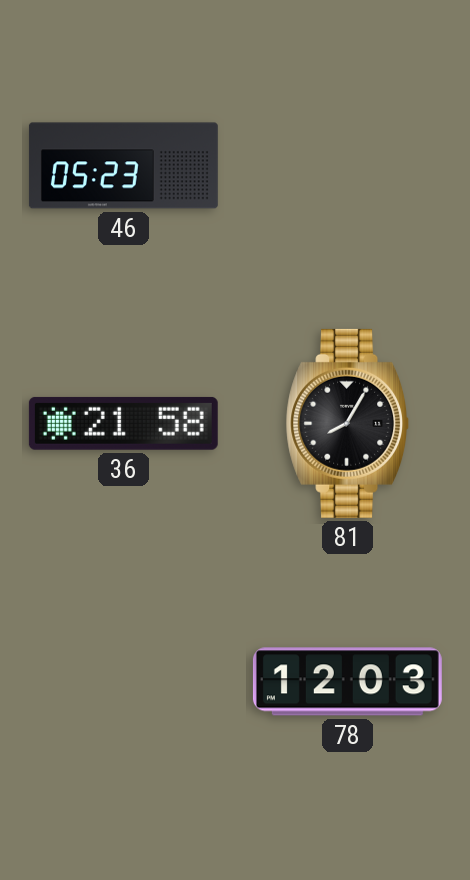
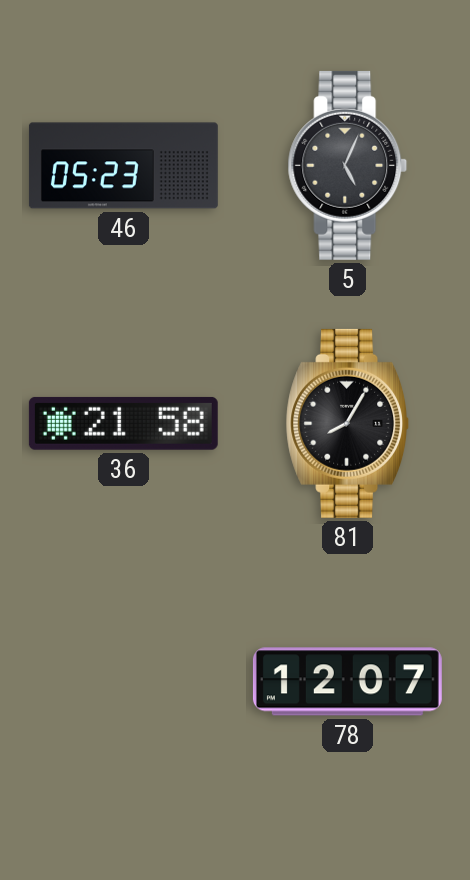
5: none -> 5:04
78: 12:03 -> 12:07
